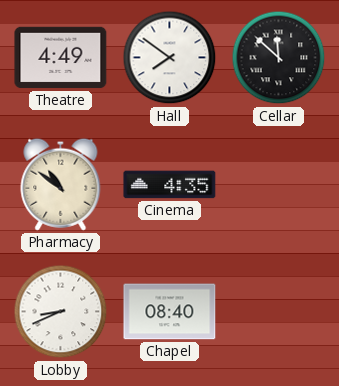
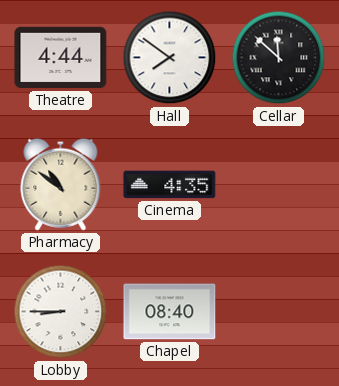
Theatre: 4:49 -> 4:44
Lobby: 8:41 -> 8:45
